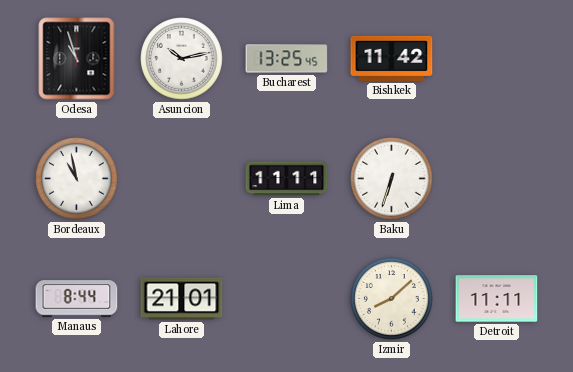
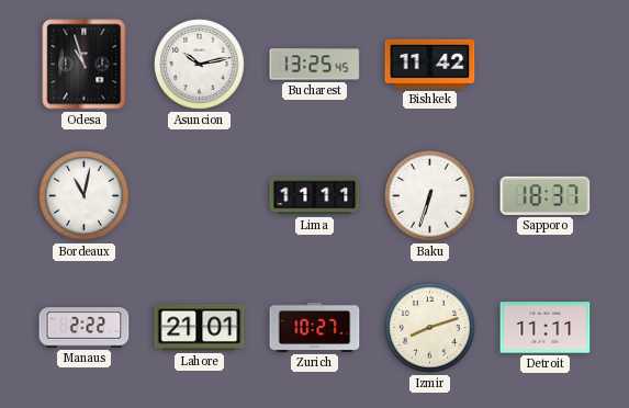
Bordeaux: 10:58 -> 11:02
Sapporo: none -> 18:37
Manaus: 8:44 -> 2:22
Zurich: none -> 10:27
Izmir: 8:08 -> 8:12
